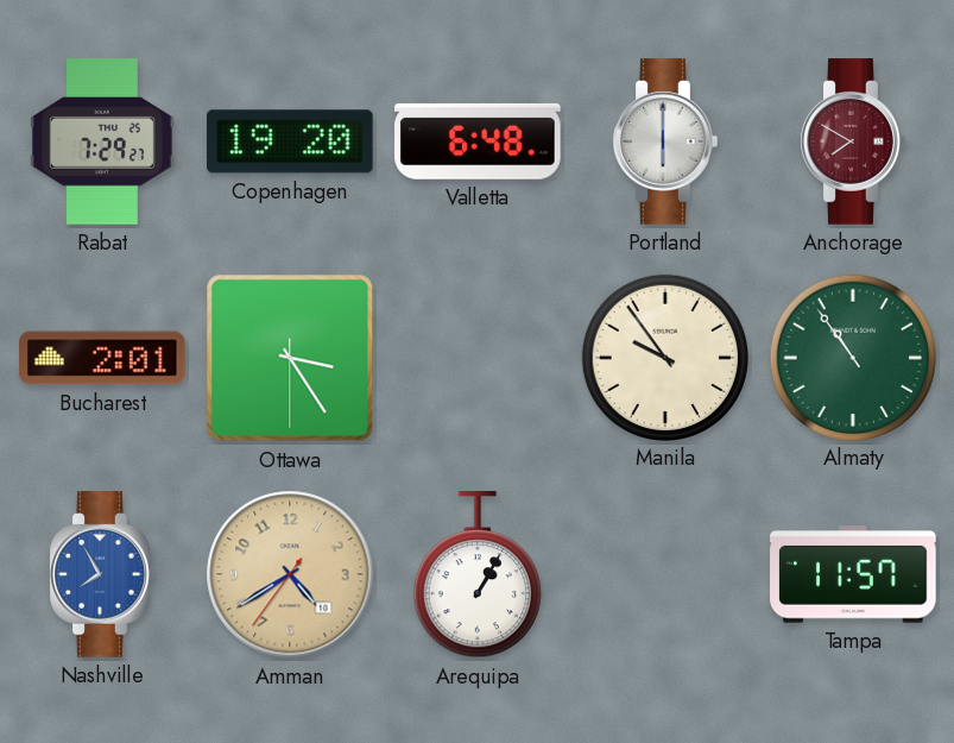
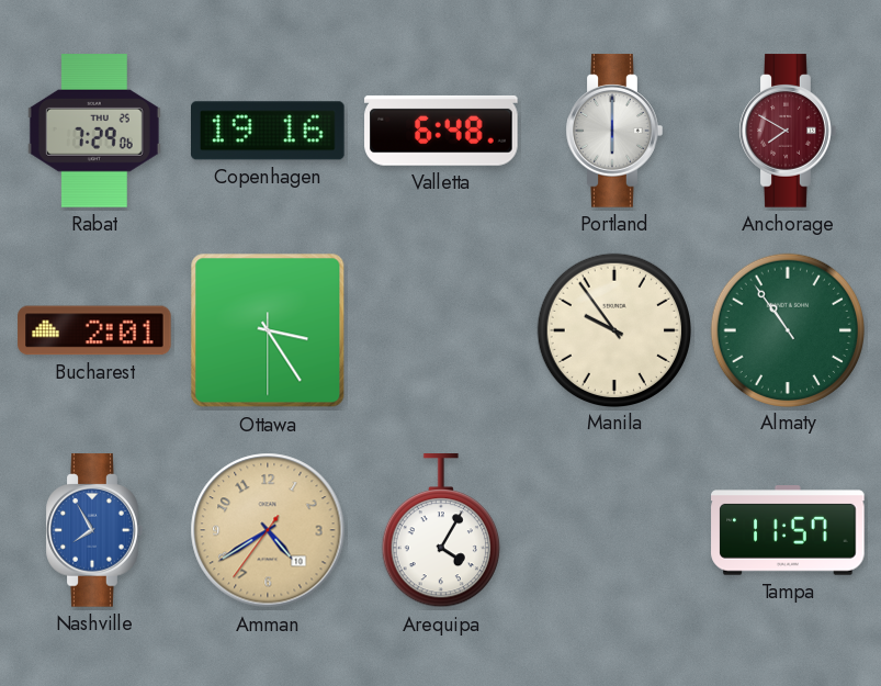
Rabat: 7:29:27 -> 7:29:06
Copenhagen: 19:20 -> 19:16
Arequipa: 1:05 -> 4:05
